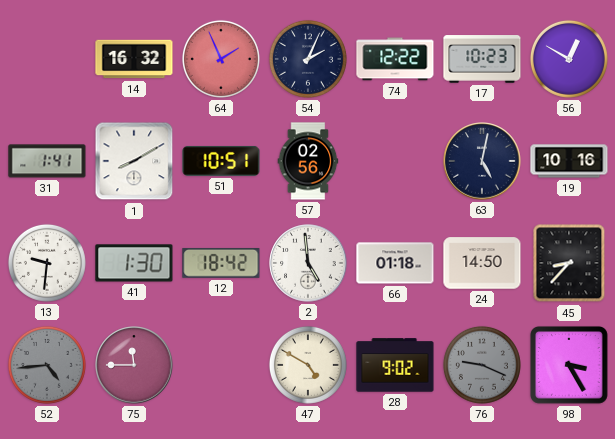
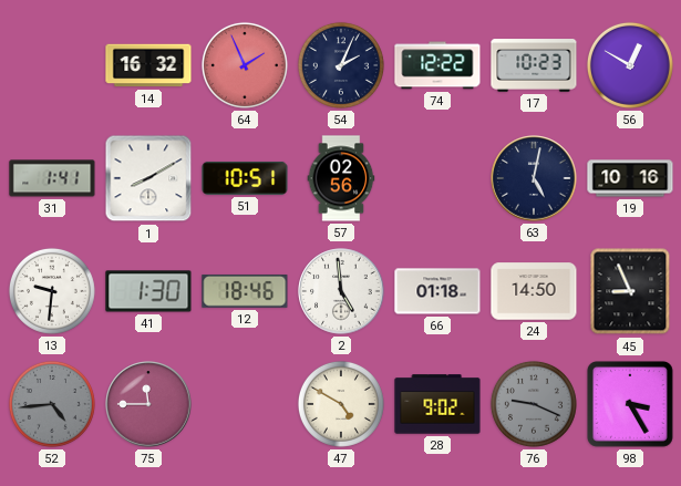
12: 18:42 -> 18:46
45: 8:37 -> 8:56
